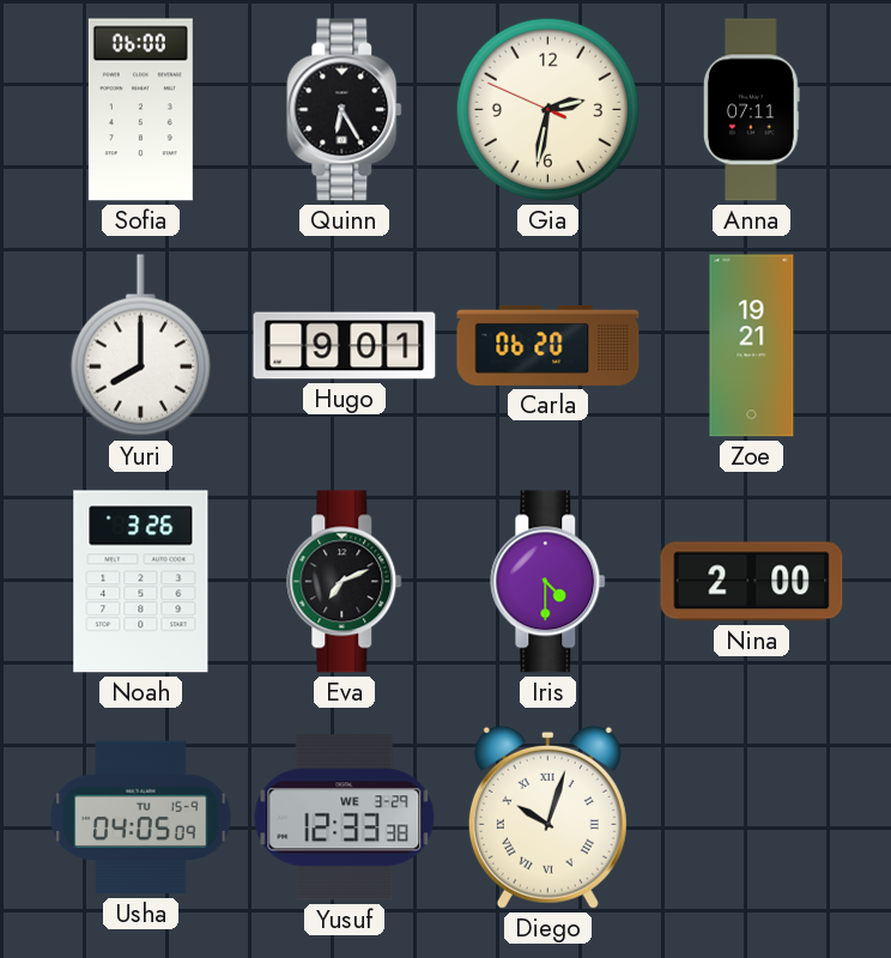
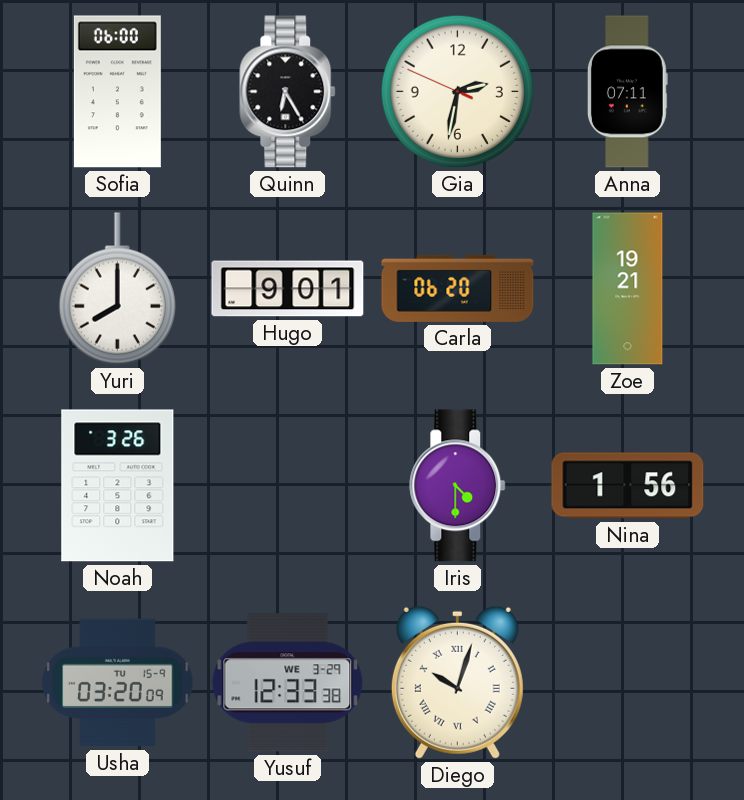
Eva: 7:11 -> none
Nina: 2:00 -> 1:56
Usha: 04:05 -> 03:20
